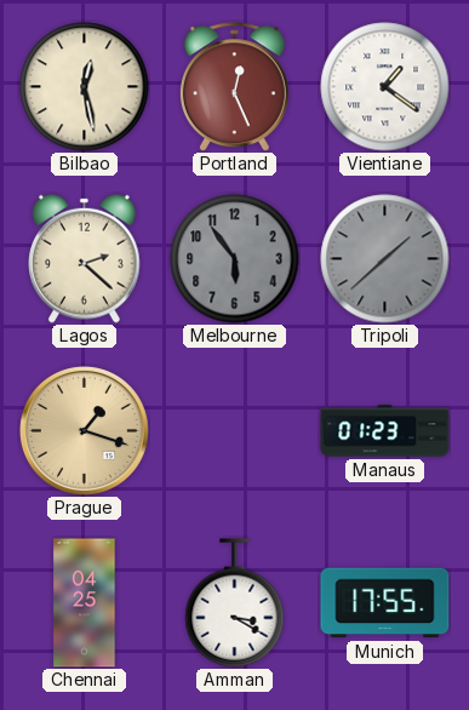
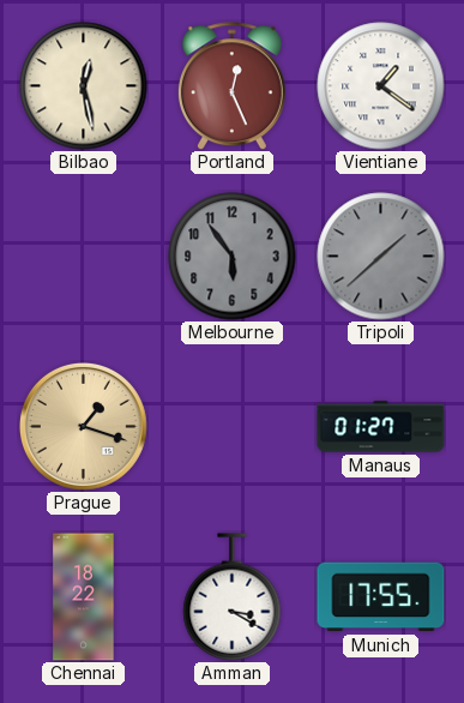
Lagos: 2:22 -> none
Manaus: 01:23 -> 01:27
Chennai: 04:25 -> 18:22
